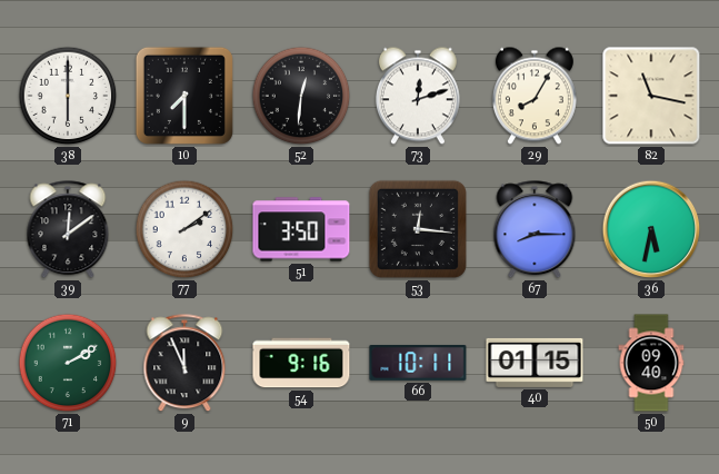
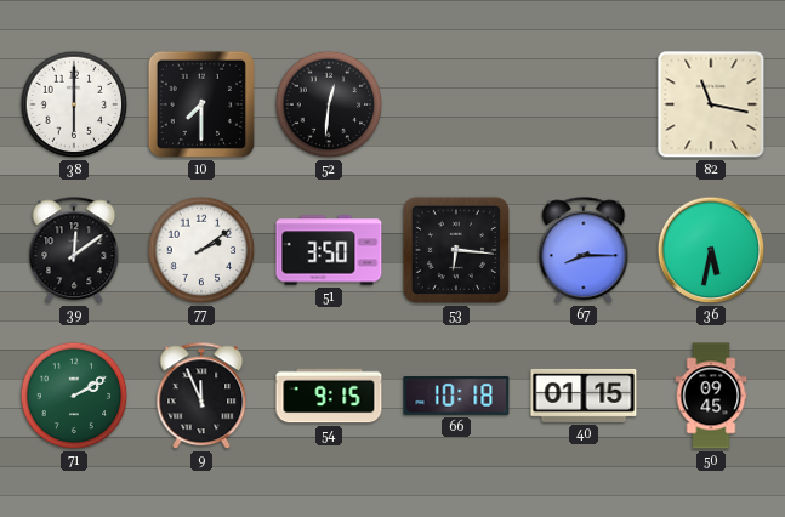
73: 12:12 -> none
29: 8:05 -> none
53: 12:16 -> 6:16
54: 9:16 -> 9:15
66: 10:11 -> 10:18
50: 09:40 -> 09:45
